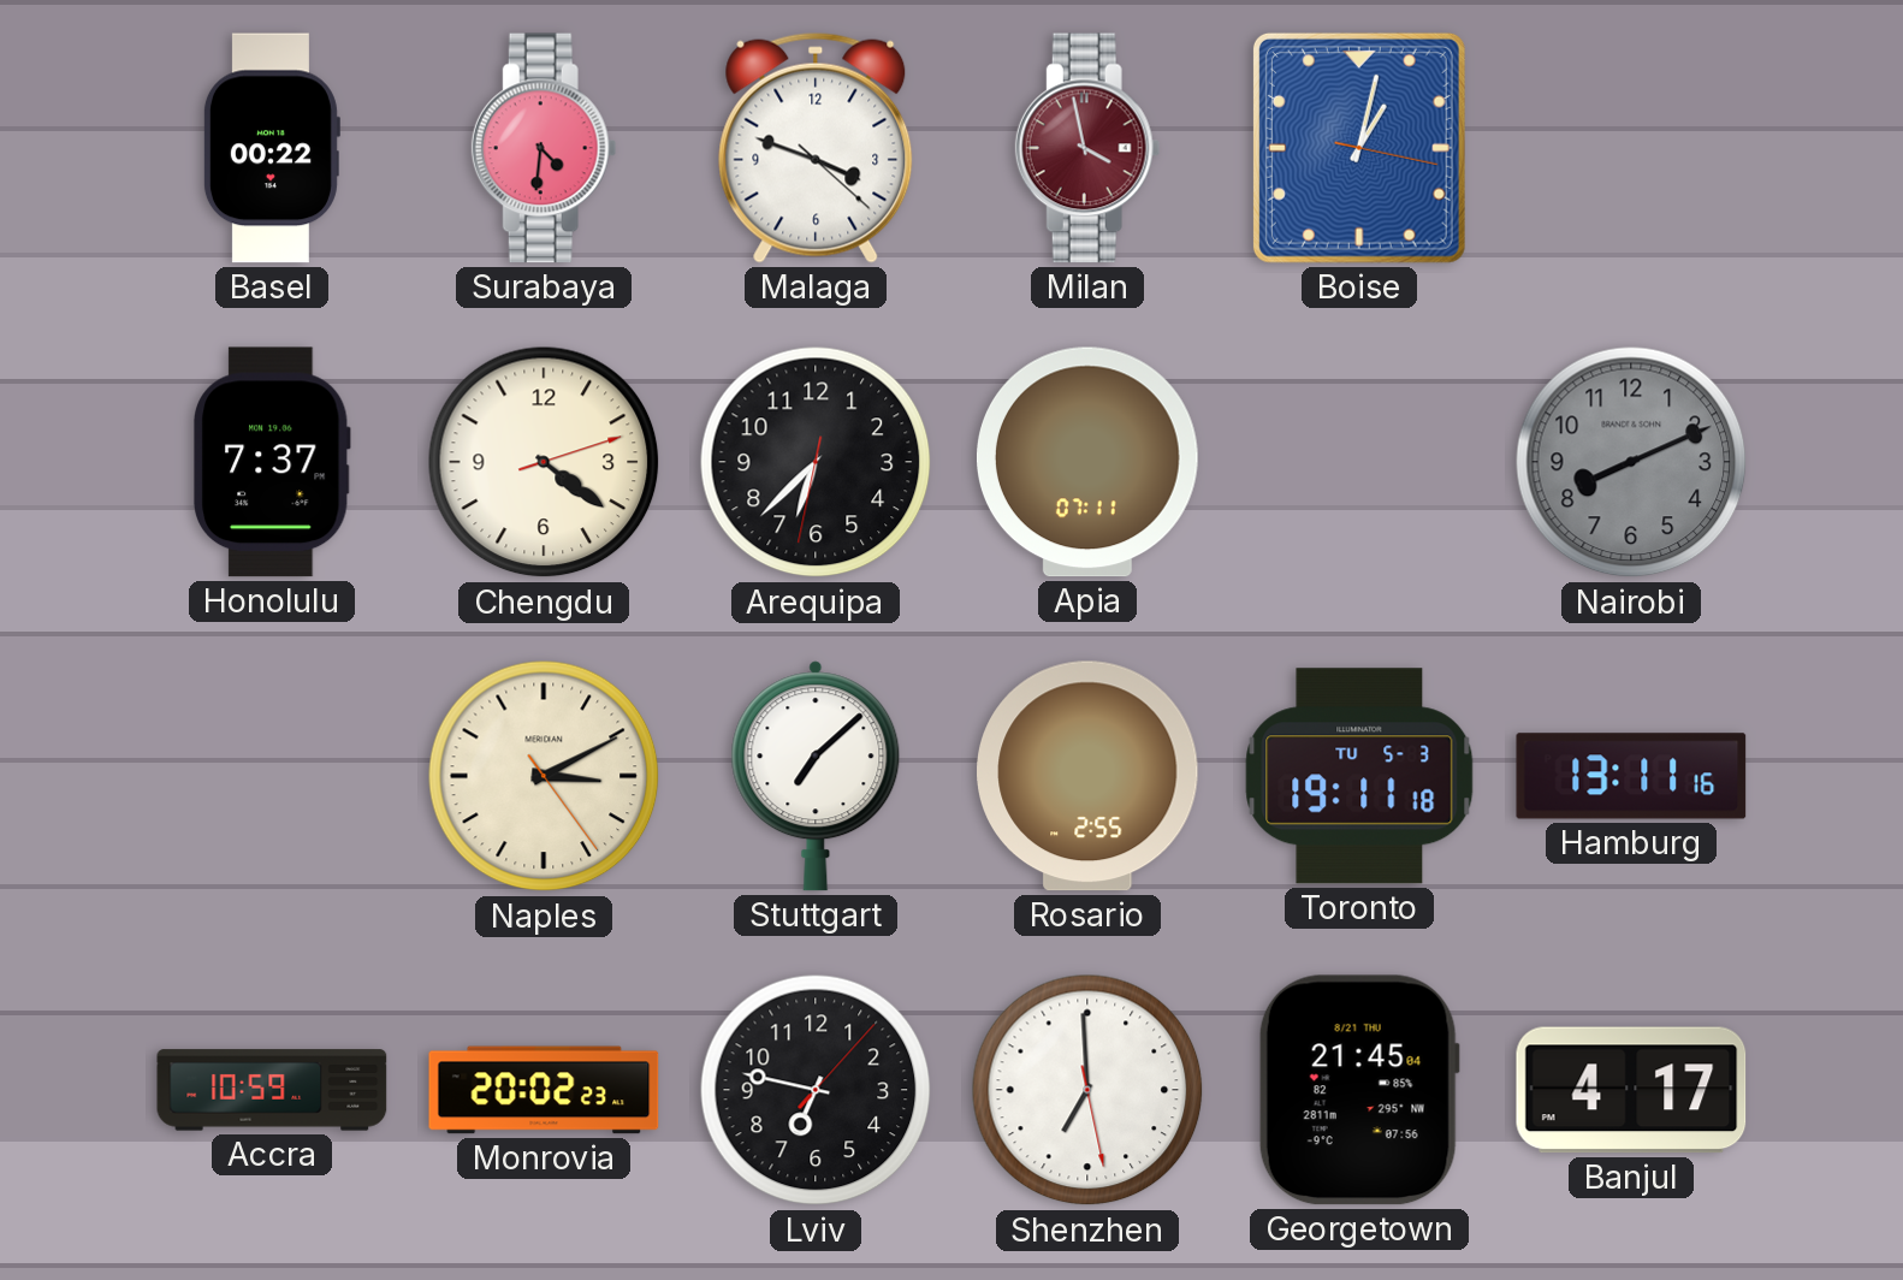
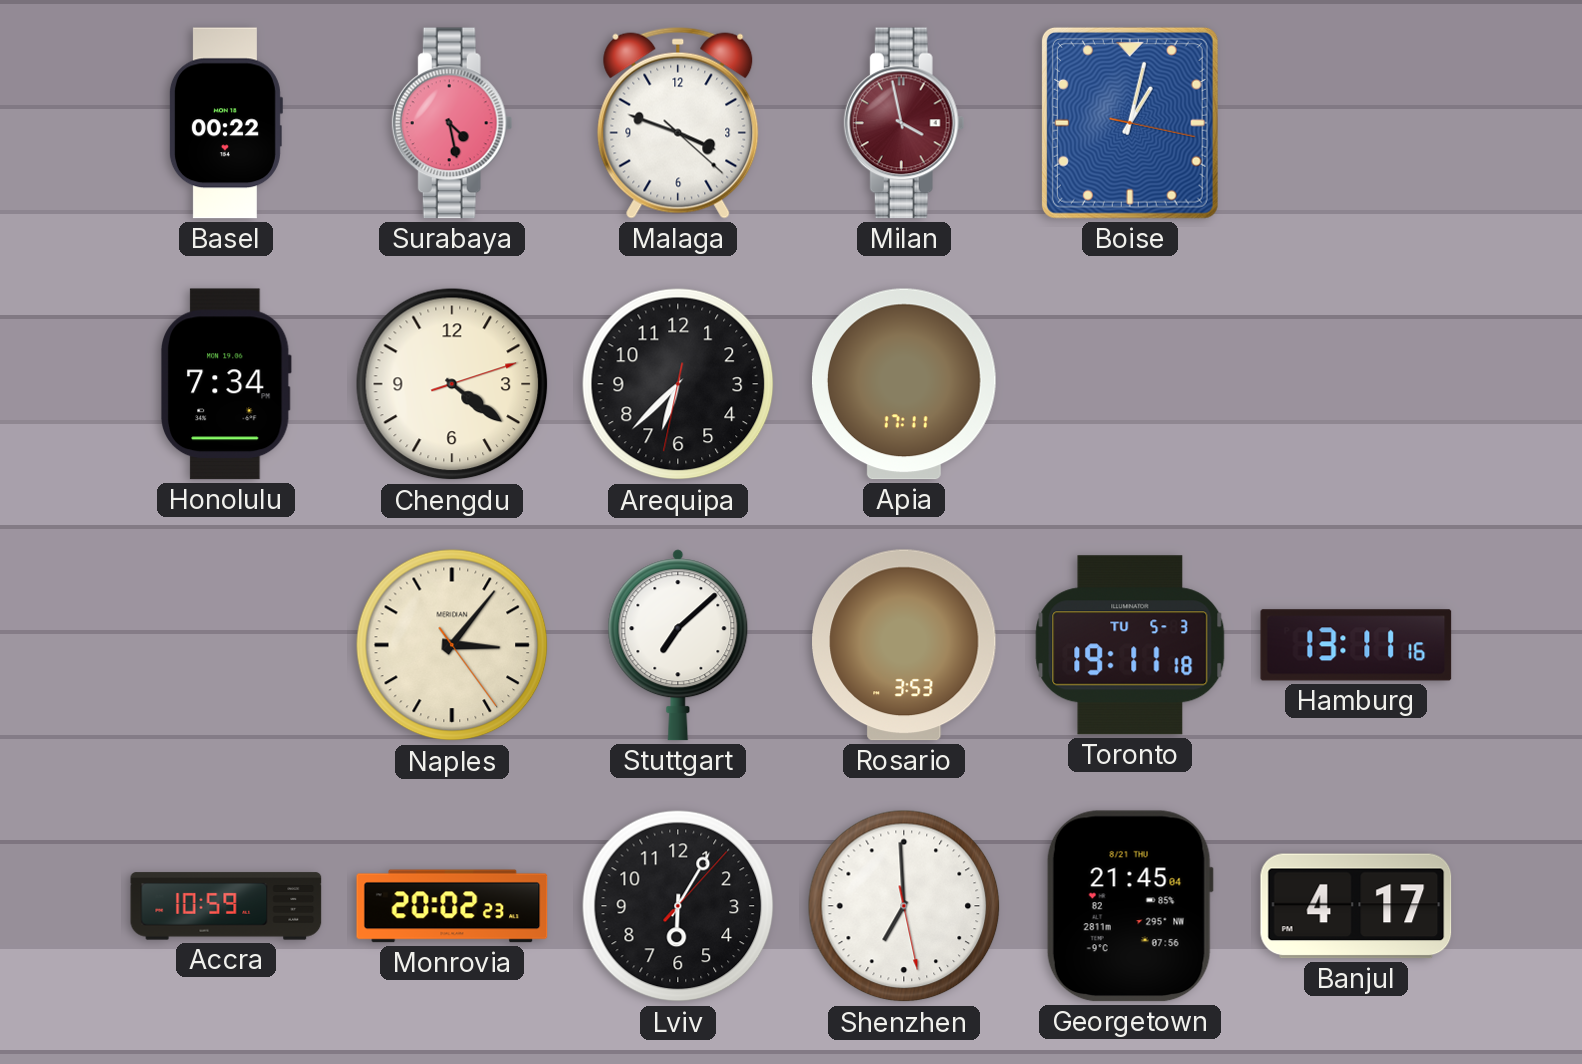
Surabaya: 4:31 -> 4:28
Honolulu: 7:37 -> 7:34
Apia: 07:11 -> 17:11
Nairobi: 8:11 -> none
Naples: 3:10 -> 3:06
Rosario: 2:55 -> 3:53
Lviv: 6:47 -> 6:05
